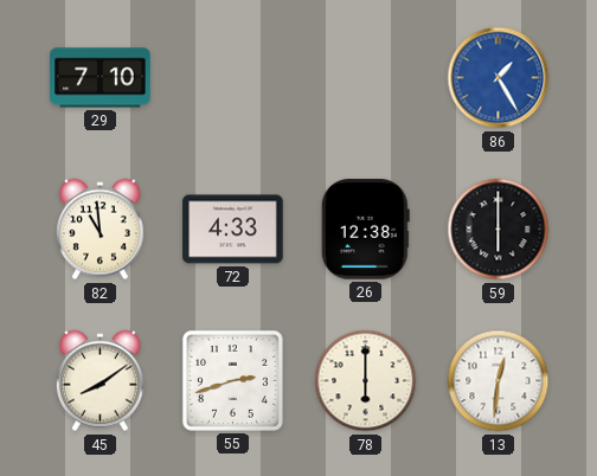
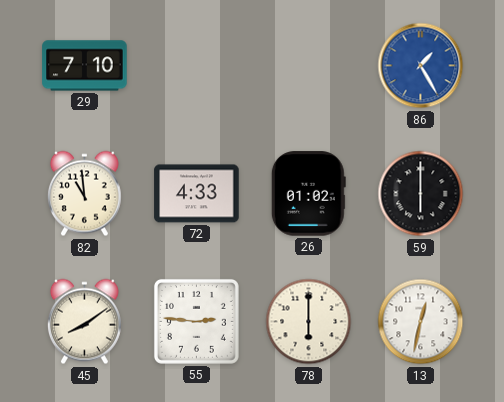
26: 12:38 -> 01:02
55: 2:42 -> 2:46
13: 12:31 -> 12:32
